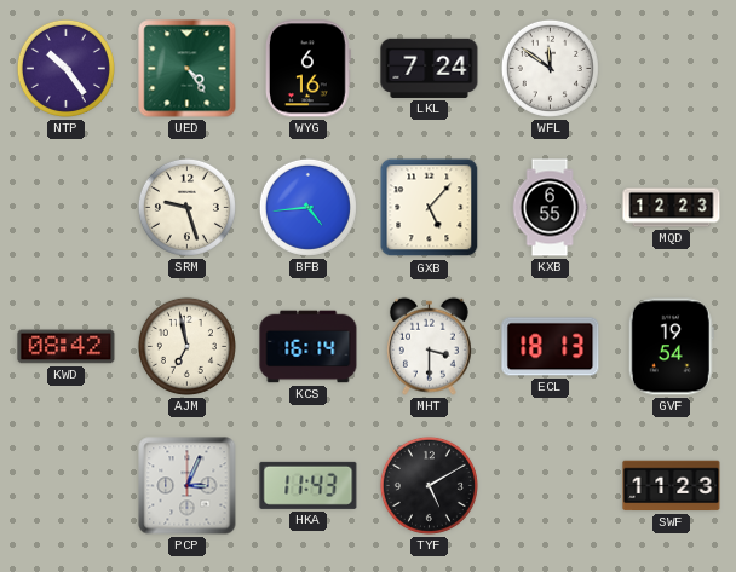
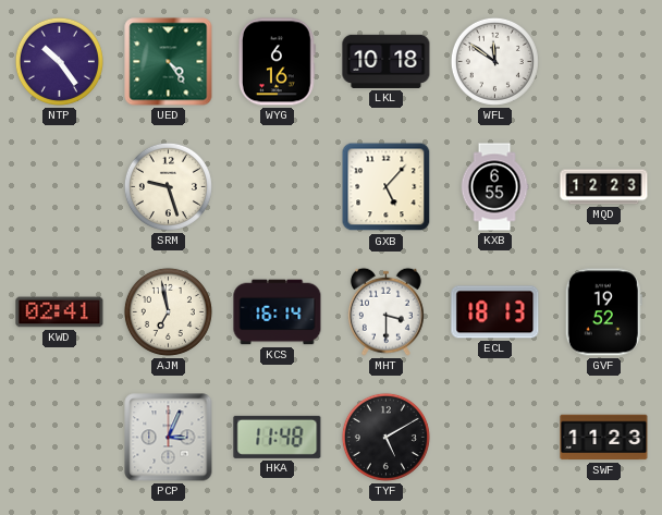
LKL: 7:24 -> 10:18
BFB: 4:44 -> none
KWD: 08:42 -> 02:41
GVF: 19:54 -> 19:52
HKA: 11:43 -> 11:48
